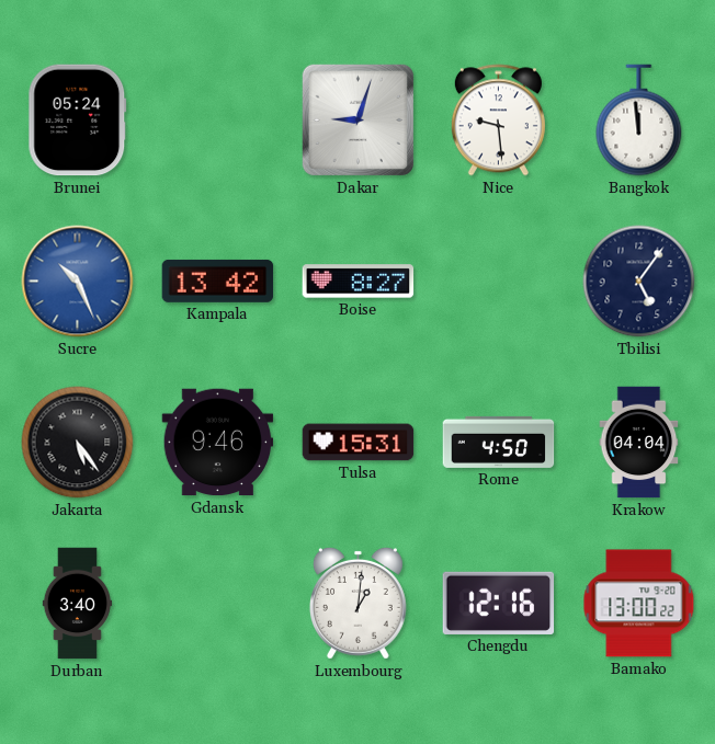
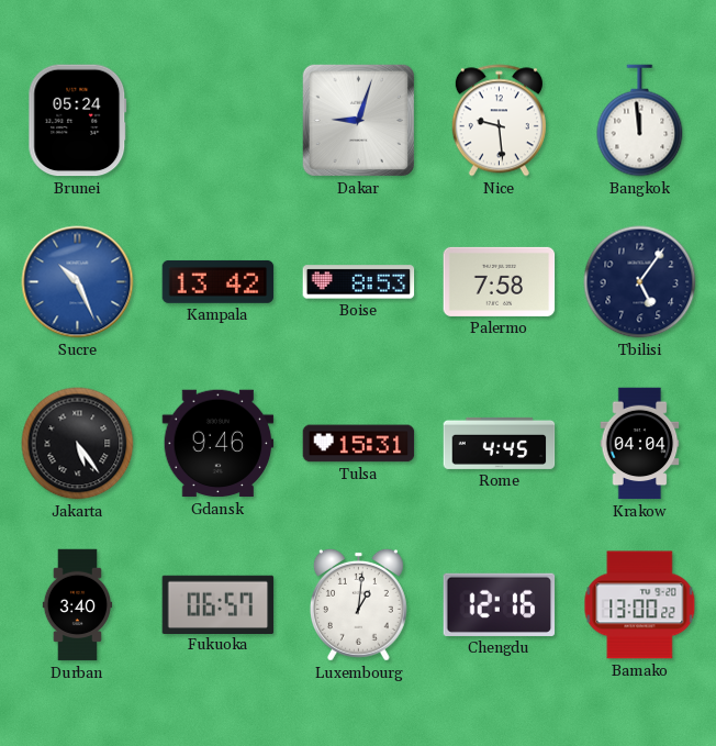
Boise: 8:27 -> 8:53
Palermo: none -> 7:58
Rome: 4:50 -> 4:45
Fukuoka: none -> 06:57
